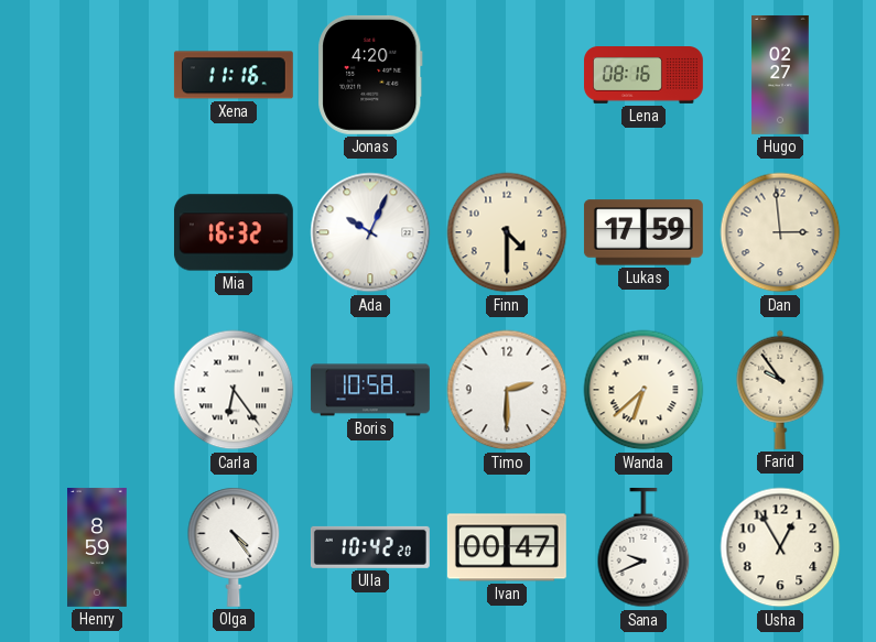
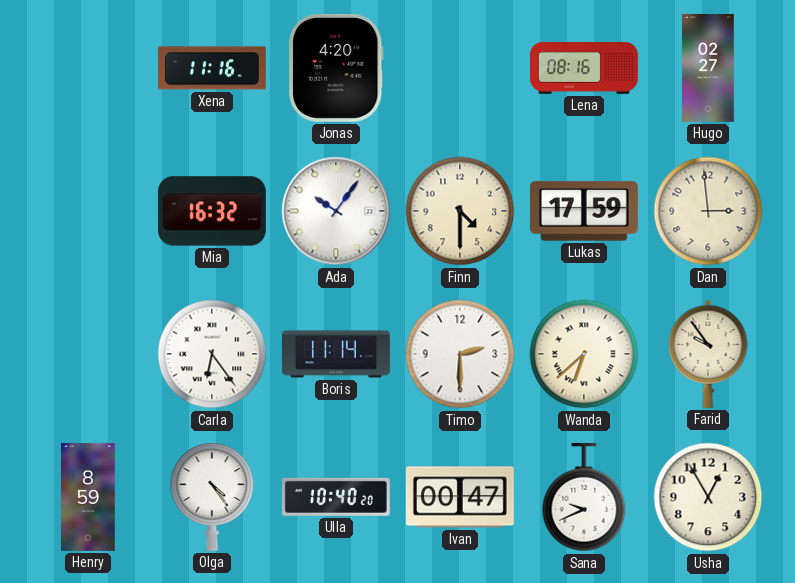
Ada: 10:04 -> 10:06
Boris: 10:58 -> 11:14
Ulla: 10:42 -> 10:40
